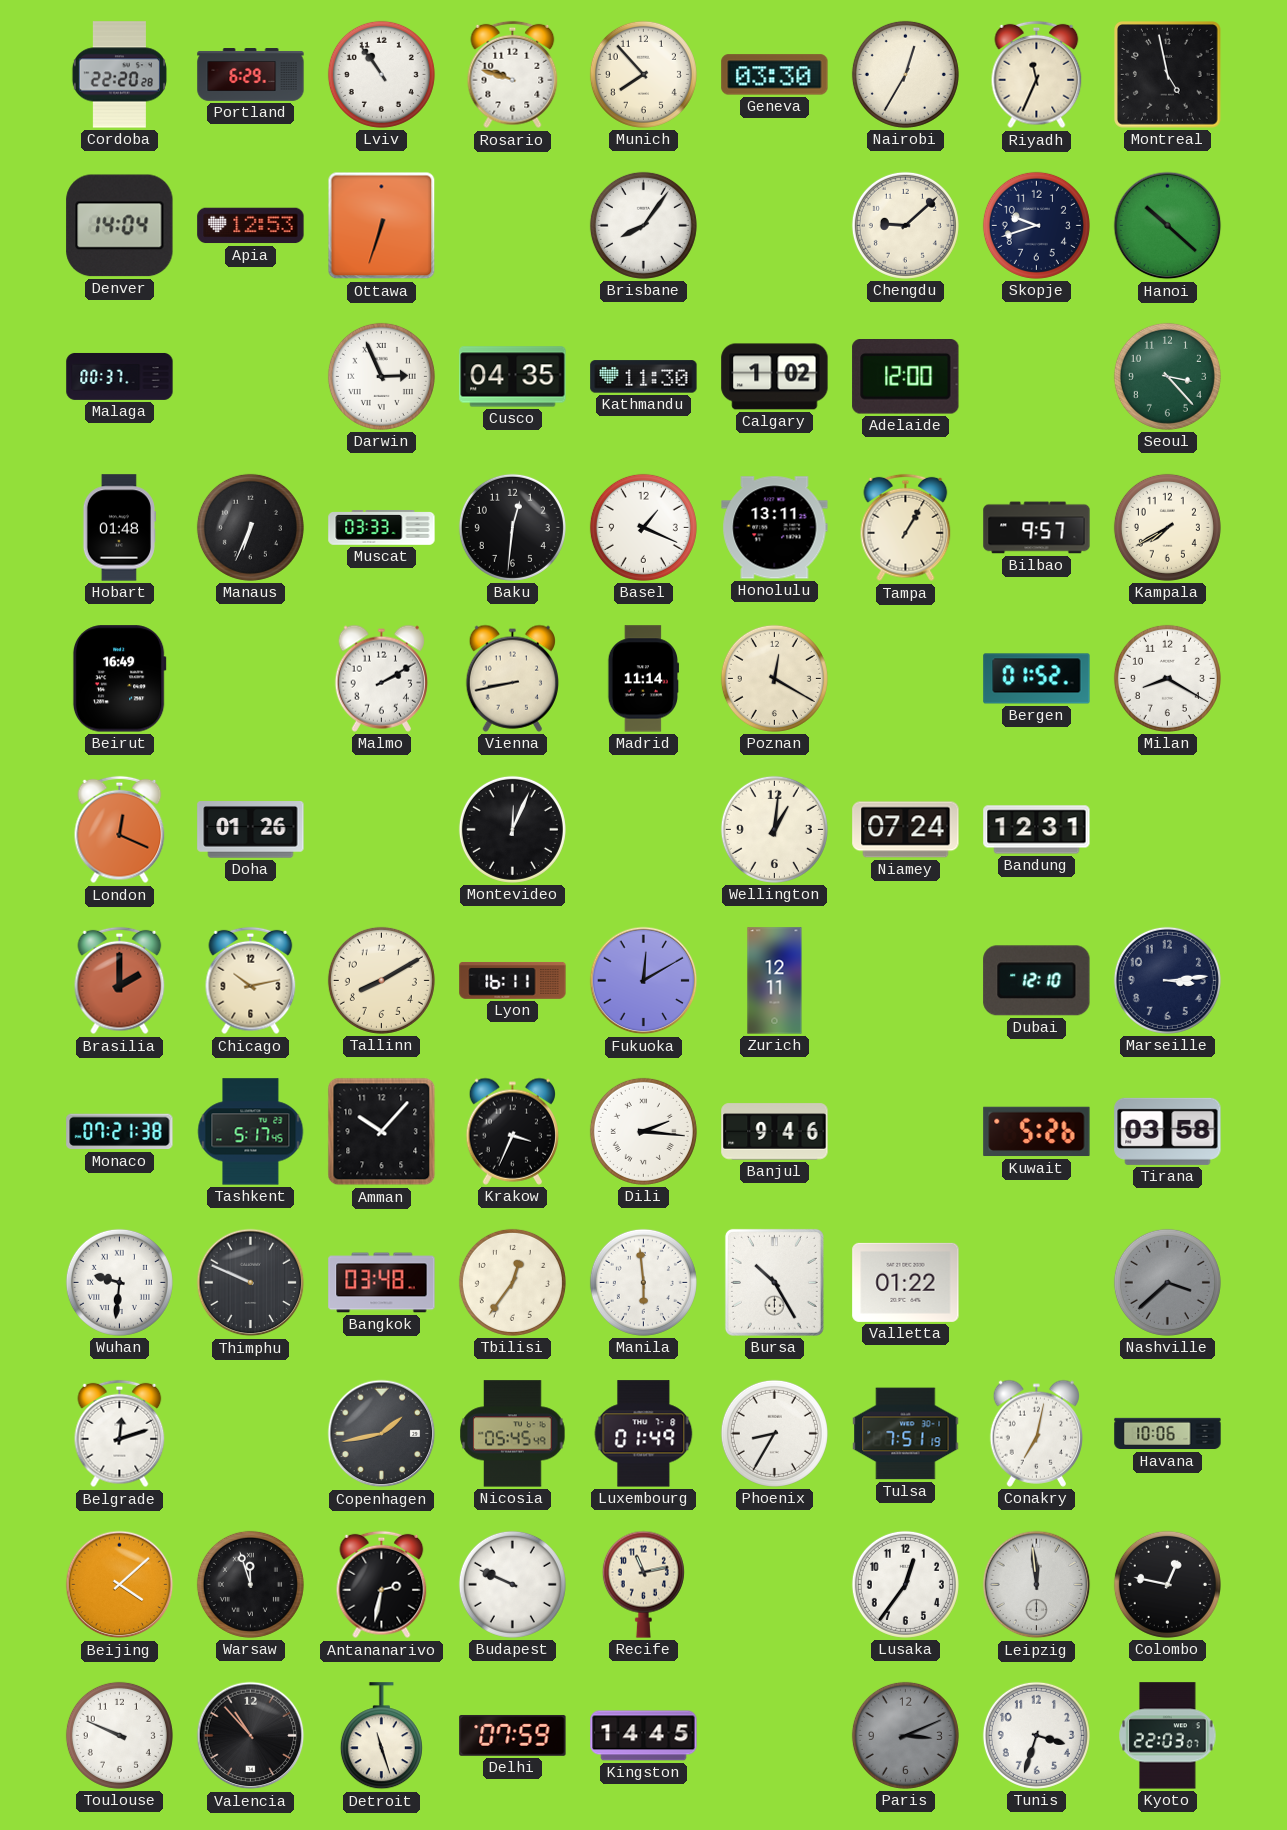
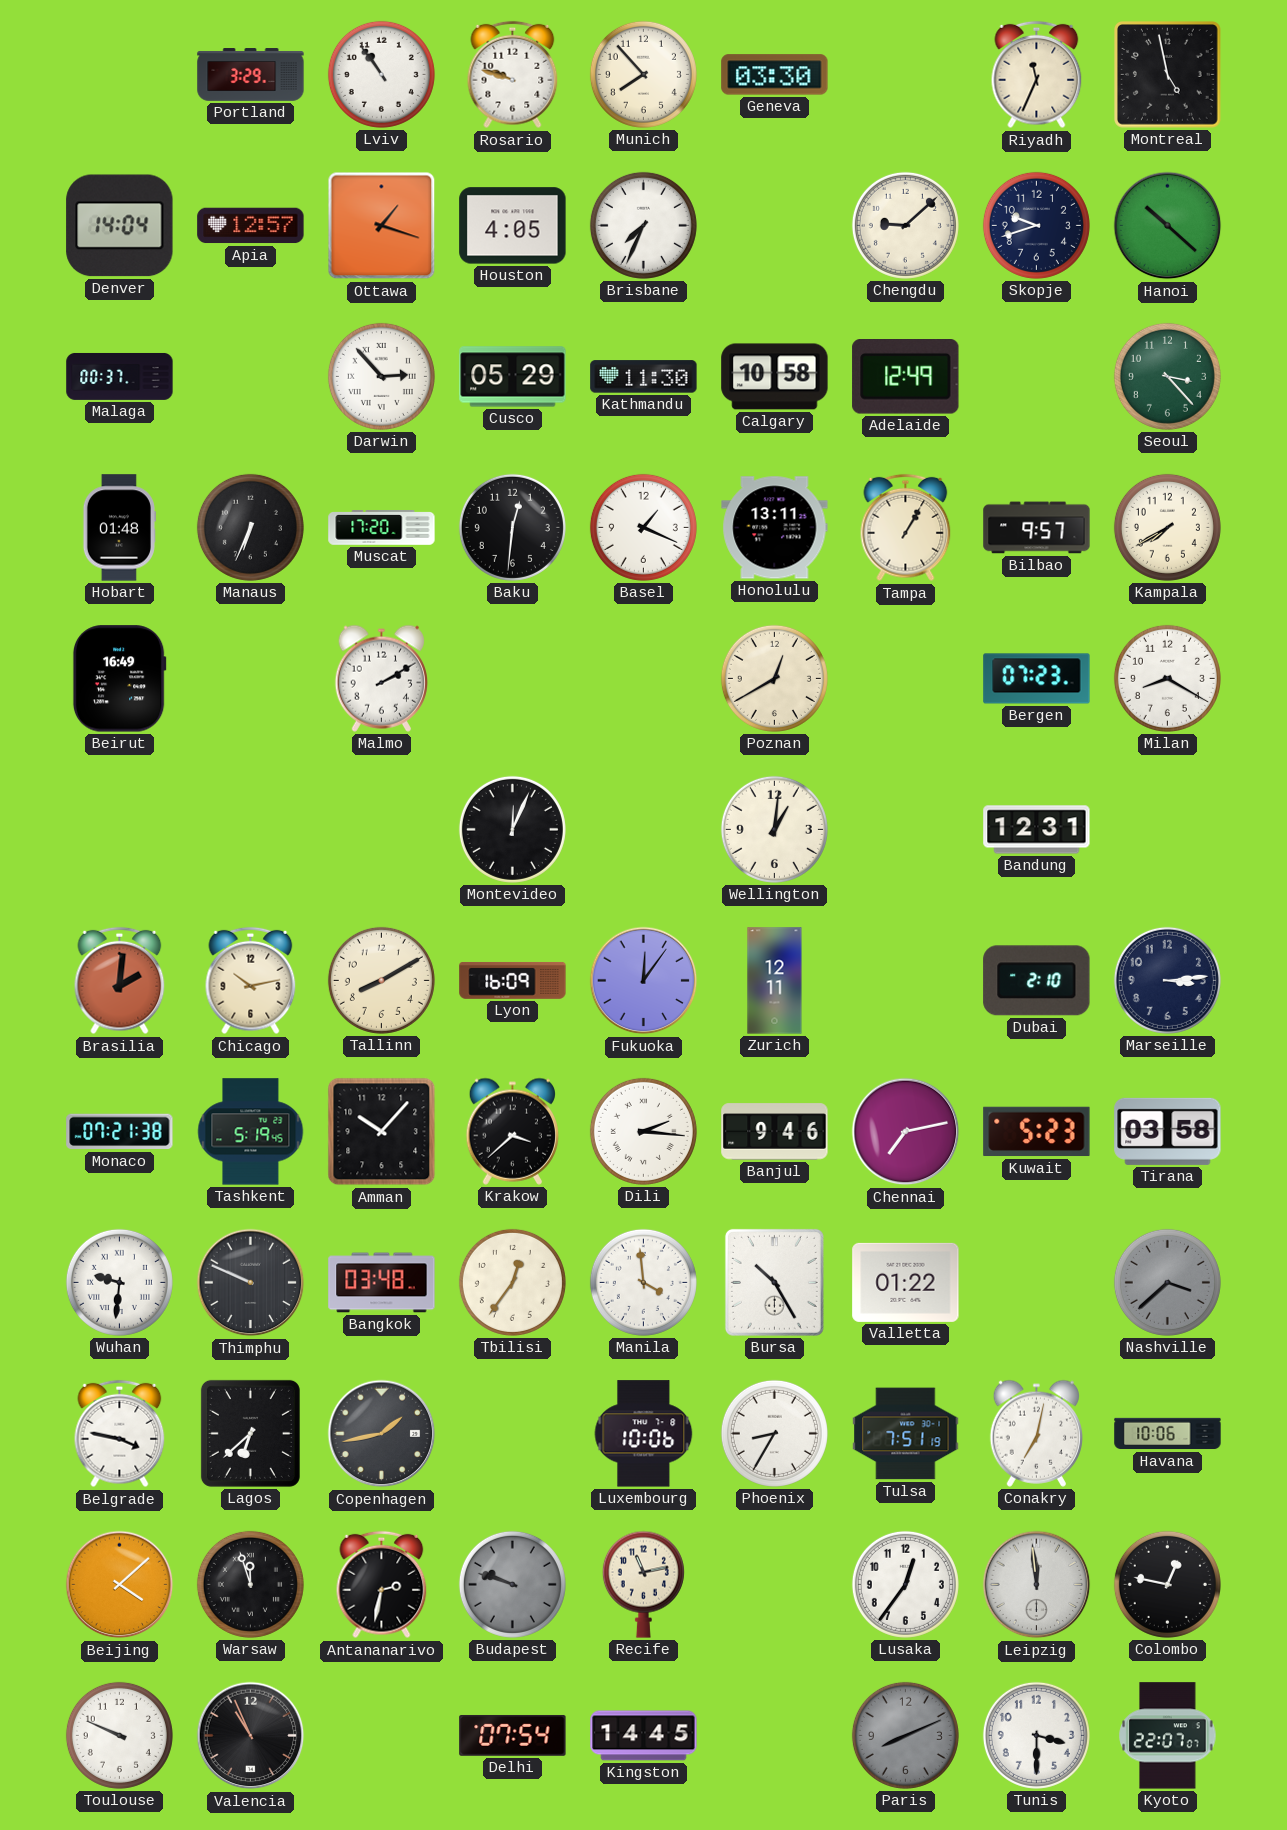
Cordoba: 22:20 -> none
Portland: 6:29 -> 3:29
Nairobi: 12:35 -> none
Apia: 12:53 -> 12:57
Ottawa: 6:33 -> 1:18
Houston: none -> 4:05
Brisbane: 8:06 -> 7:34
Darwin: 2:56 -> 2:53
Cusco: 04:35 -> 05:29
Calgary: 1:02 -> 10:58
Adelaide: 12:00 -> 12:49
Muscat: 03:33 -> 17:20
Vienna: 8:43 -> none
Madrid: 11:14 -> none
Poznan: 12:20 -> 12:40
Bergen: 01:52 -> 07:23
London: 12:19 -> none
Doha: 01:26 -> none
Niamey: 07:24 -> none
Brasilia: 2:00 -> 2:01
Lyon: 16:11 -> 16:09
Fukuoka: 12:10 -> 12:06
Dubai: 12:10 -> 2:10
Tashkent: 5:17 -> 5:19
Krakow: 3:34 -> 3:38
Chennai: none -> 7:13
Kuwait: 5:26 -> 5:23
Manila: 5:59 -> 3:59
Belgrade: 12:12 -> 3:47
Lagos: none -> 6:38
Nicosia: 05:45 -> none
Luxembourg: 01:49 -> 10:06
Budapest: 9:49 -> 9:48
Budapest dial: white -> grey
Valencia: 10:53 -> 10:56
Detroit: 11:27 -> none
Delhi: 07:59 -> 07:54
Paris: 3:11 -> 8:11
Tunis: 3:33 -> 3:30
Kyoto: 22:03 -> 22:07
